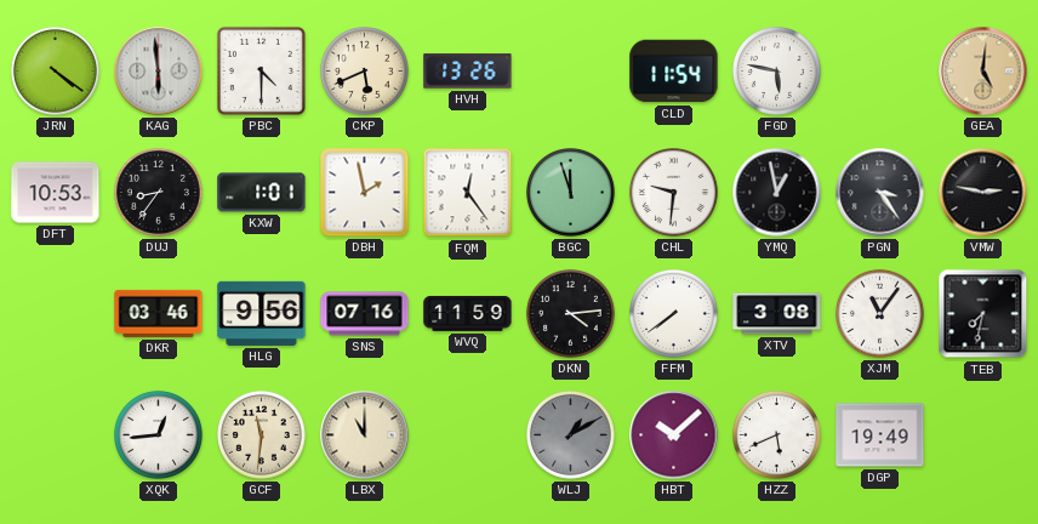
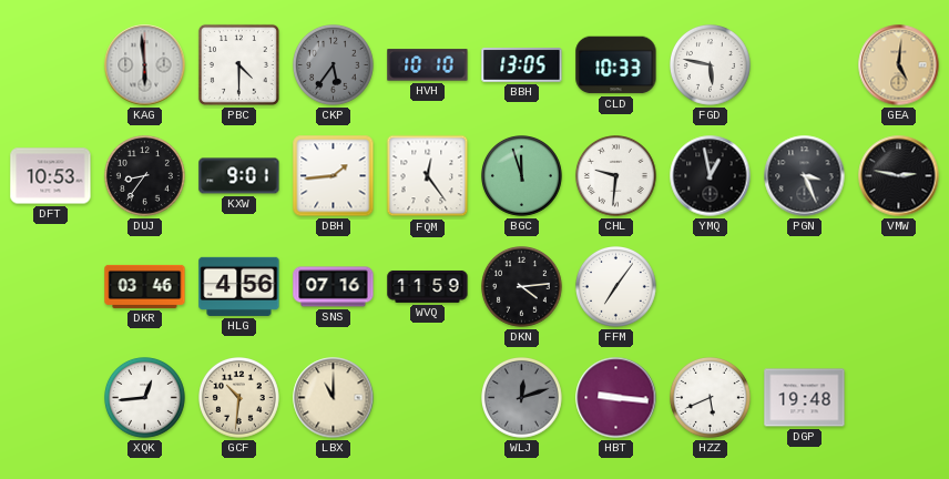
JRN: 4:21 -> none
CKP: 5:41 -> 5:36
CKP dial: cream -> grey
HVH: 13:26 -> 10:10
BBH: none -> 13:05
CLD: 11:54 -> 10:33
KXW: 1:01 -> 9:01
DBH: 1:58 -> 1:44
PGN: 3:24 -> 3:26
HLG: 9:56 -> 4:56
FFM: 7:39 -> 7:06
XTV: 3:08 -> none
XJM: 11:06 -> none
TEB: 7:32 -> none
GCF: 11:31 -> 10:31
WLJ: 1:10 -> 12:12
HBT: 10:08 -> 9:16
DGP: 19:49 -> 19:48
